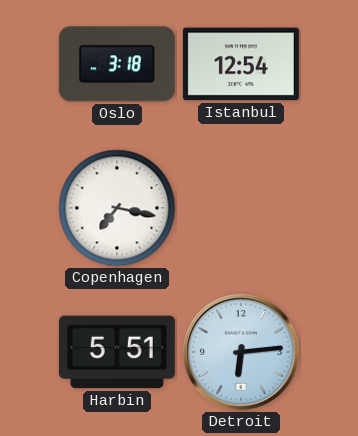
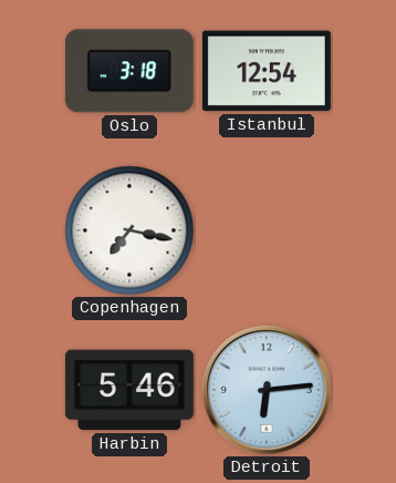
Harbin: 5:51 -> 5:46
